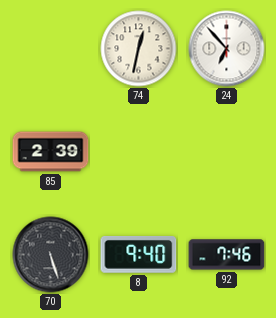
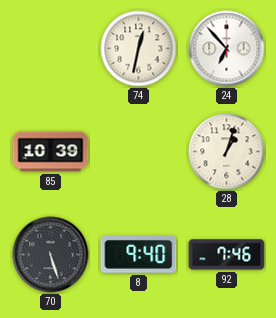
85: 2:39 -> 10:39
28: none -> 1:03
